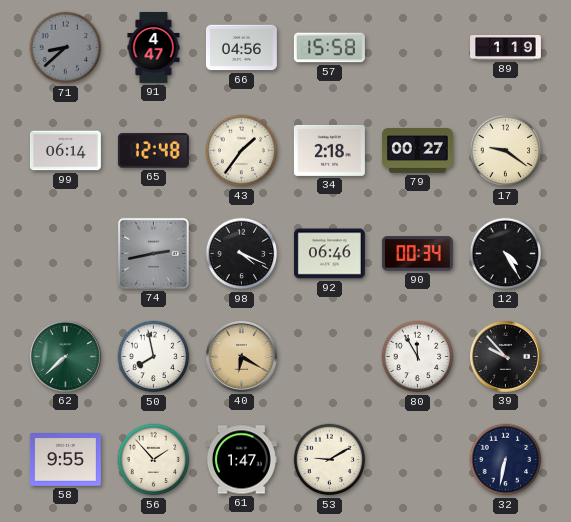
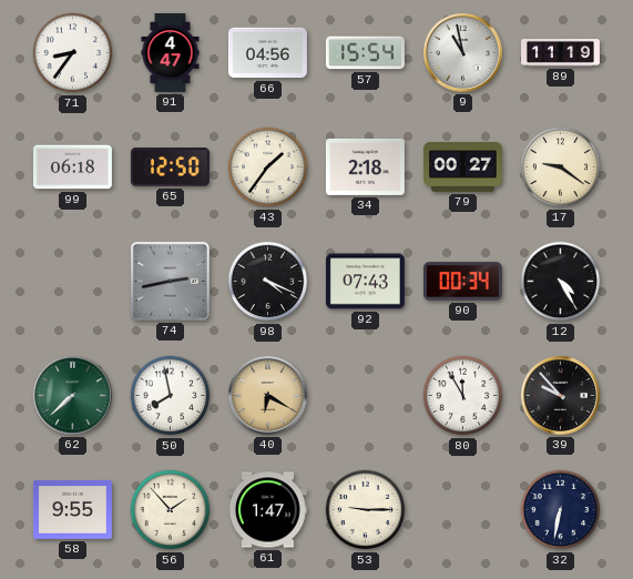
71: 8:38 -> 8:36
71 dial: grey -> white
57: 15:58 -> 15:54
9: none -> 10:58
89: 1:19 -> 11:19
99: 06:14 -> 06:18
65: 12:48 -> 12:50
92: 06:46 -> 07:43
53: 9:10 -> 9:15
